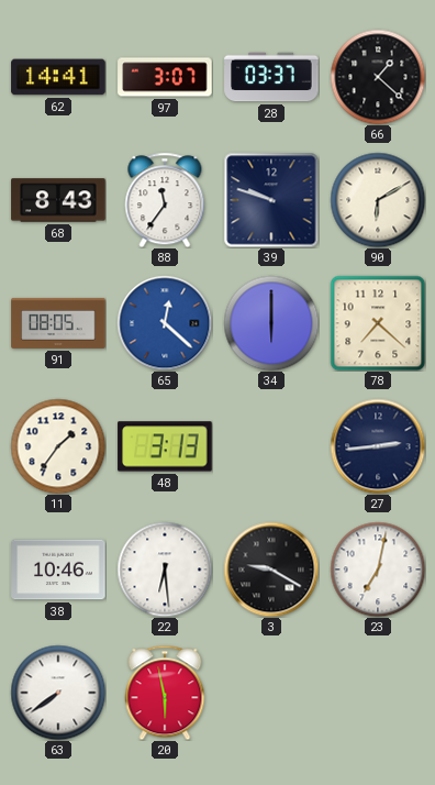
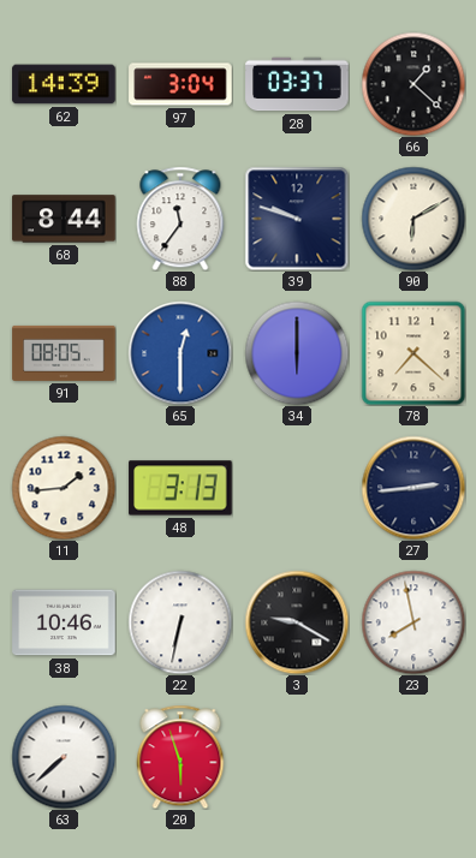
62: 14:41 -> 14:39
97: 3:07 -> 3:04
68: 8:43 -> 8:44
65: 12:22 -> 12:30
11: 1:36 -> 1:44
22: 6:29 -> 6:32
23: 7:02 -> 7:58
63: 7:39 -> 7:38
20: 5:58 -> 5:57
